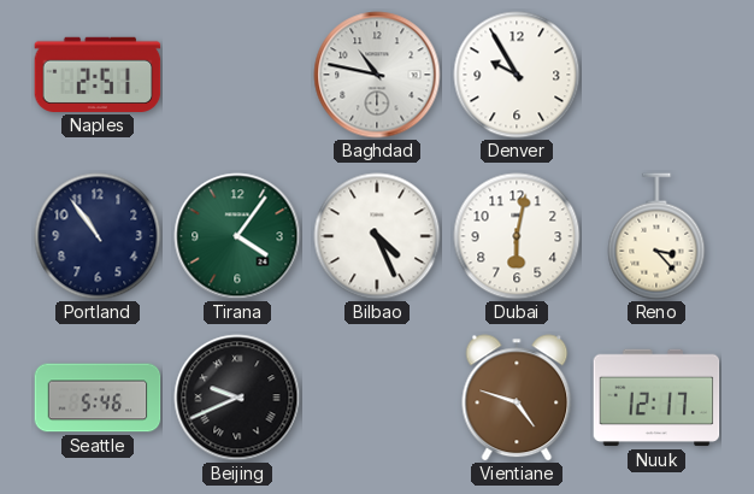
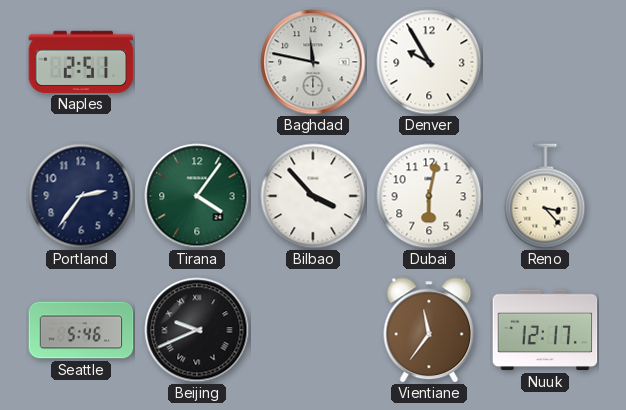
Baghdad: 10:47 -> 11:47
Portland: 10:54 -> 2:36
Bilbao: 4:26 -> 3:53
Vientiane: 4:48 -> 11:36
